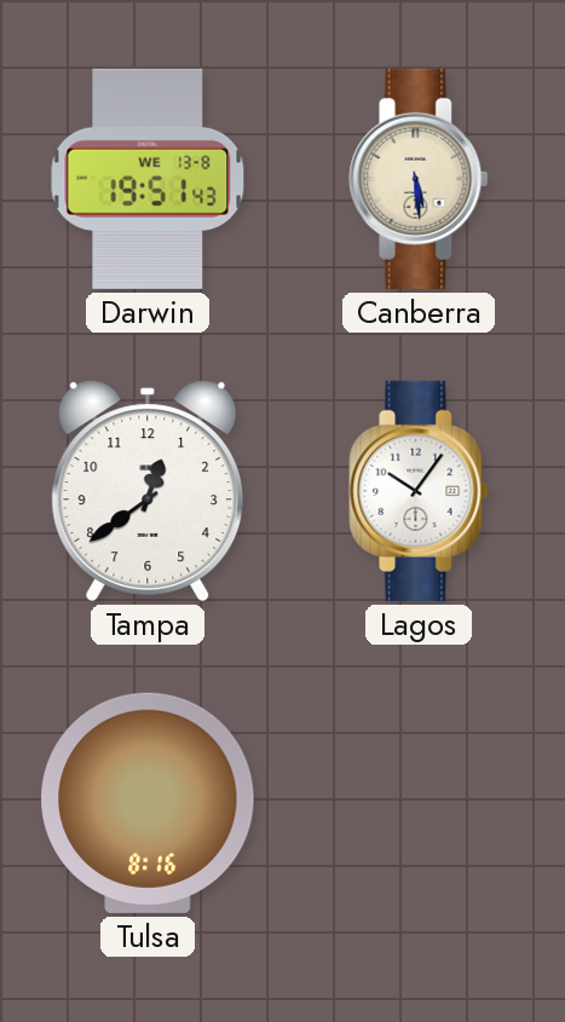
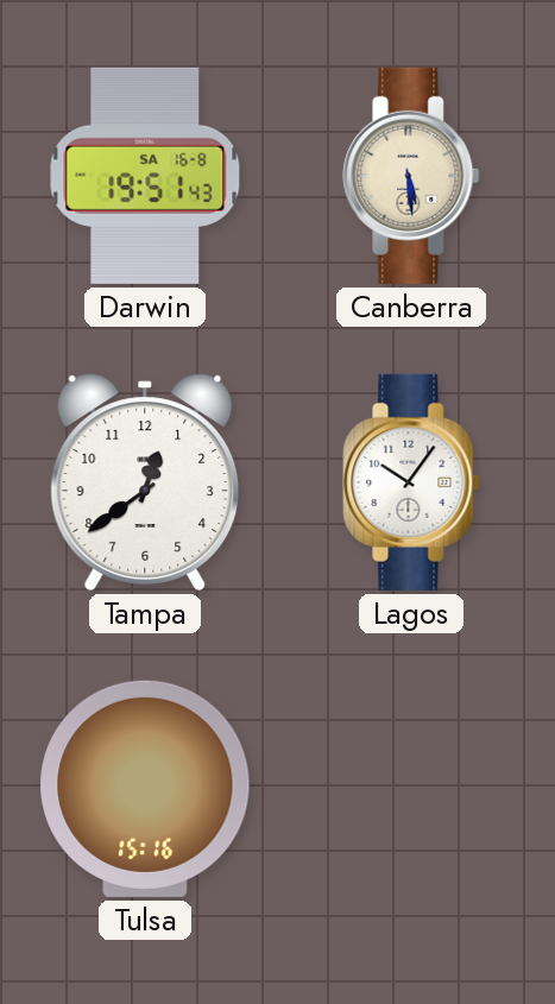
Darwin date: WE 13-8 -> SA 16-8
Tulsa: 8:16 -> 15:16
